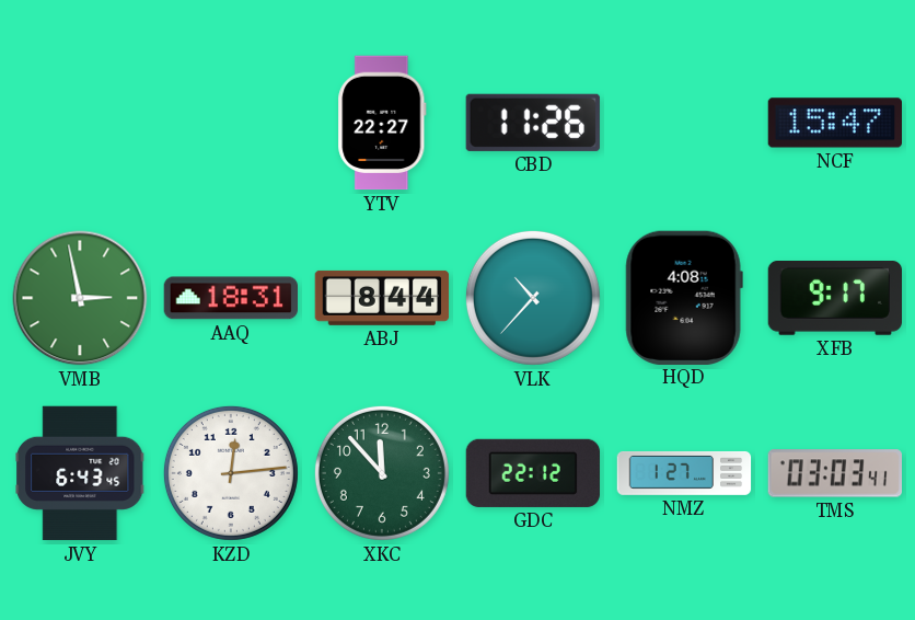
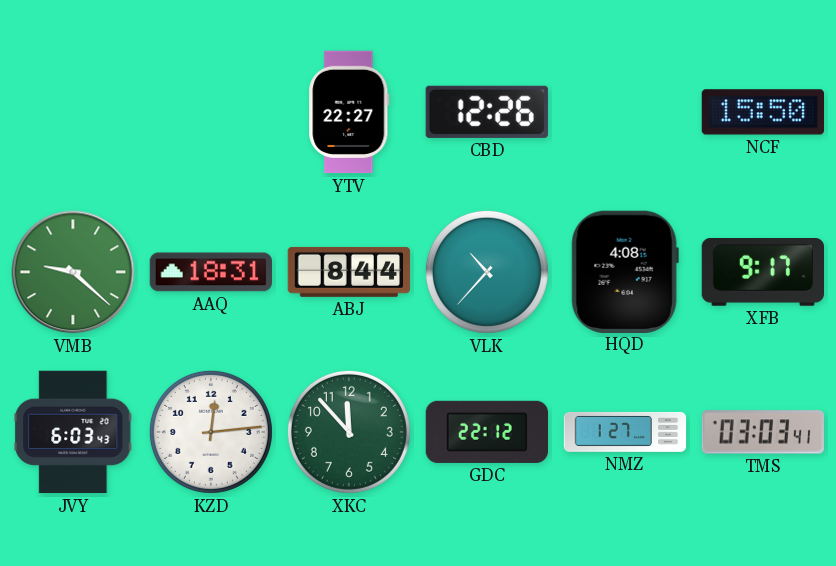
CBD: 11:26 -> 12:26
NCF: 15:47 -> 15:50
VMB: 2:58 -> 9:22
JVY: 6:43 -> 6:03
